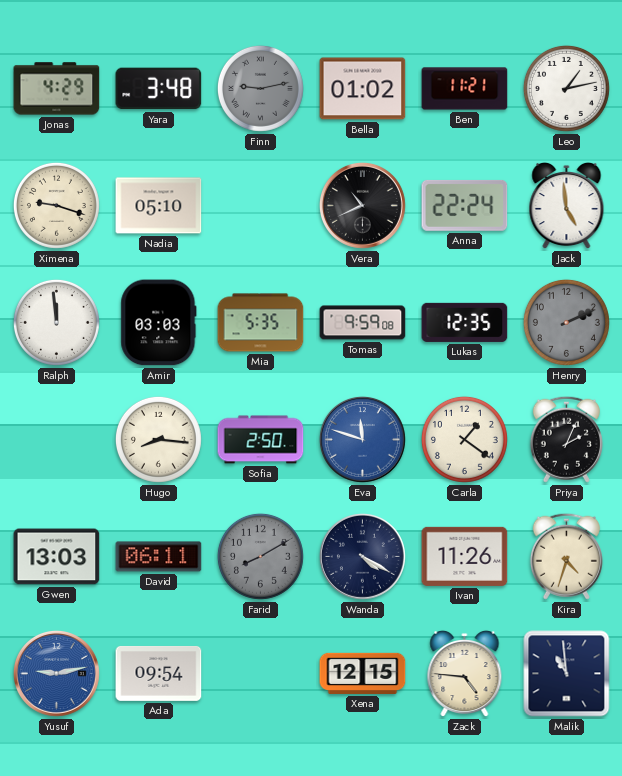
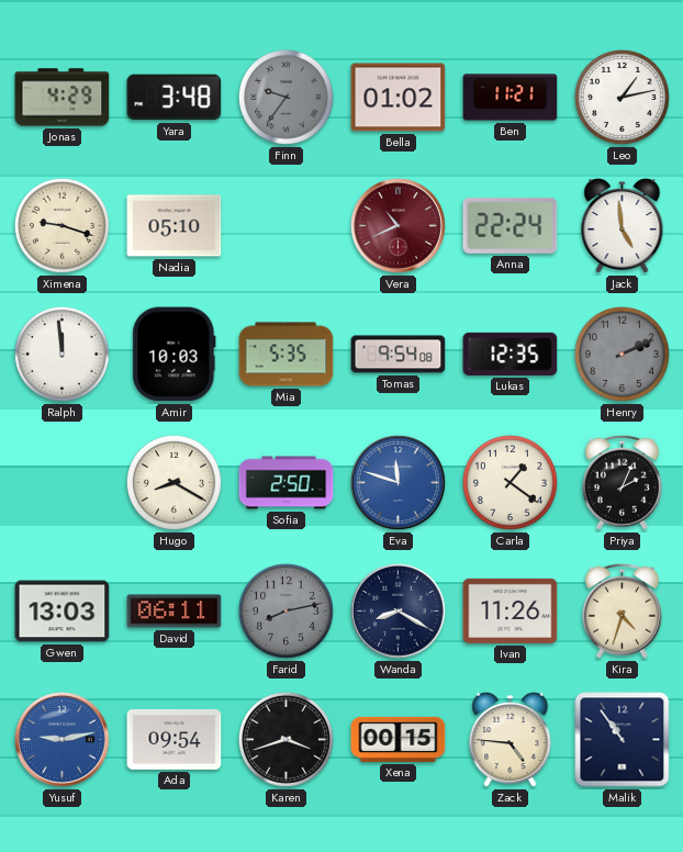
Finn: 9:13 -> 9:36
Vera dial: black -> burgundy
Amir: 03:03 -> 10:03
Tomas: 9:59 -> 9:54
Hugo: 8:16 -> 8:20
Farid: 8:10 -> 8:13
Wanda: 4:20 -> 8:20
Karen: none -> 3:42
Xena: 12:15 -> 00:15
Malik: 10:59 -> 10:54
